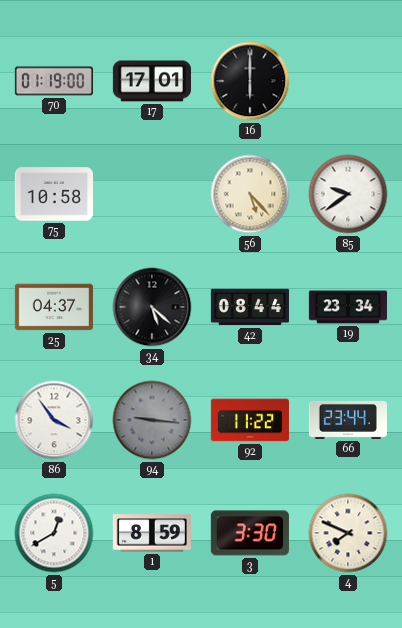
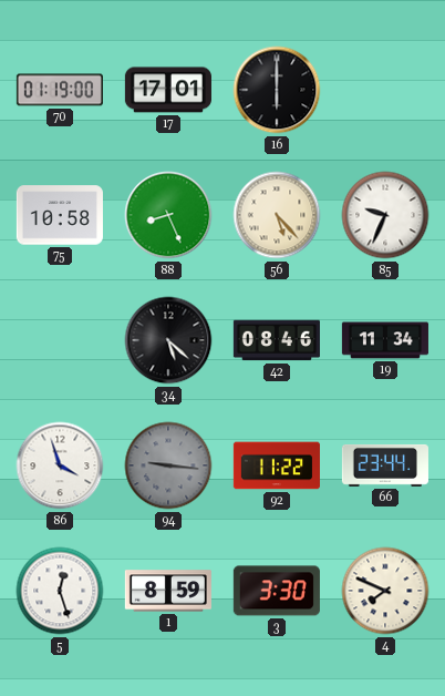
88: none -> 8:26
85: 9:39 -> 9:34
25: 04:37 -> none
42: 08:44 -> 08:46
19: 23:34 -> 11:34
86: 3:54 -> 3:57
5: 12:40 -> 12:27
